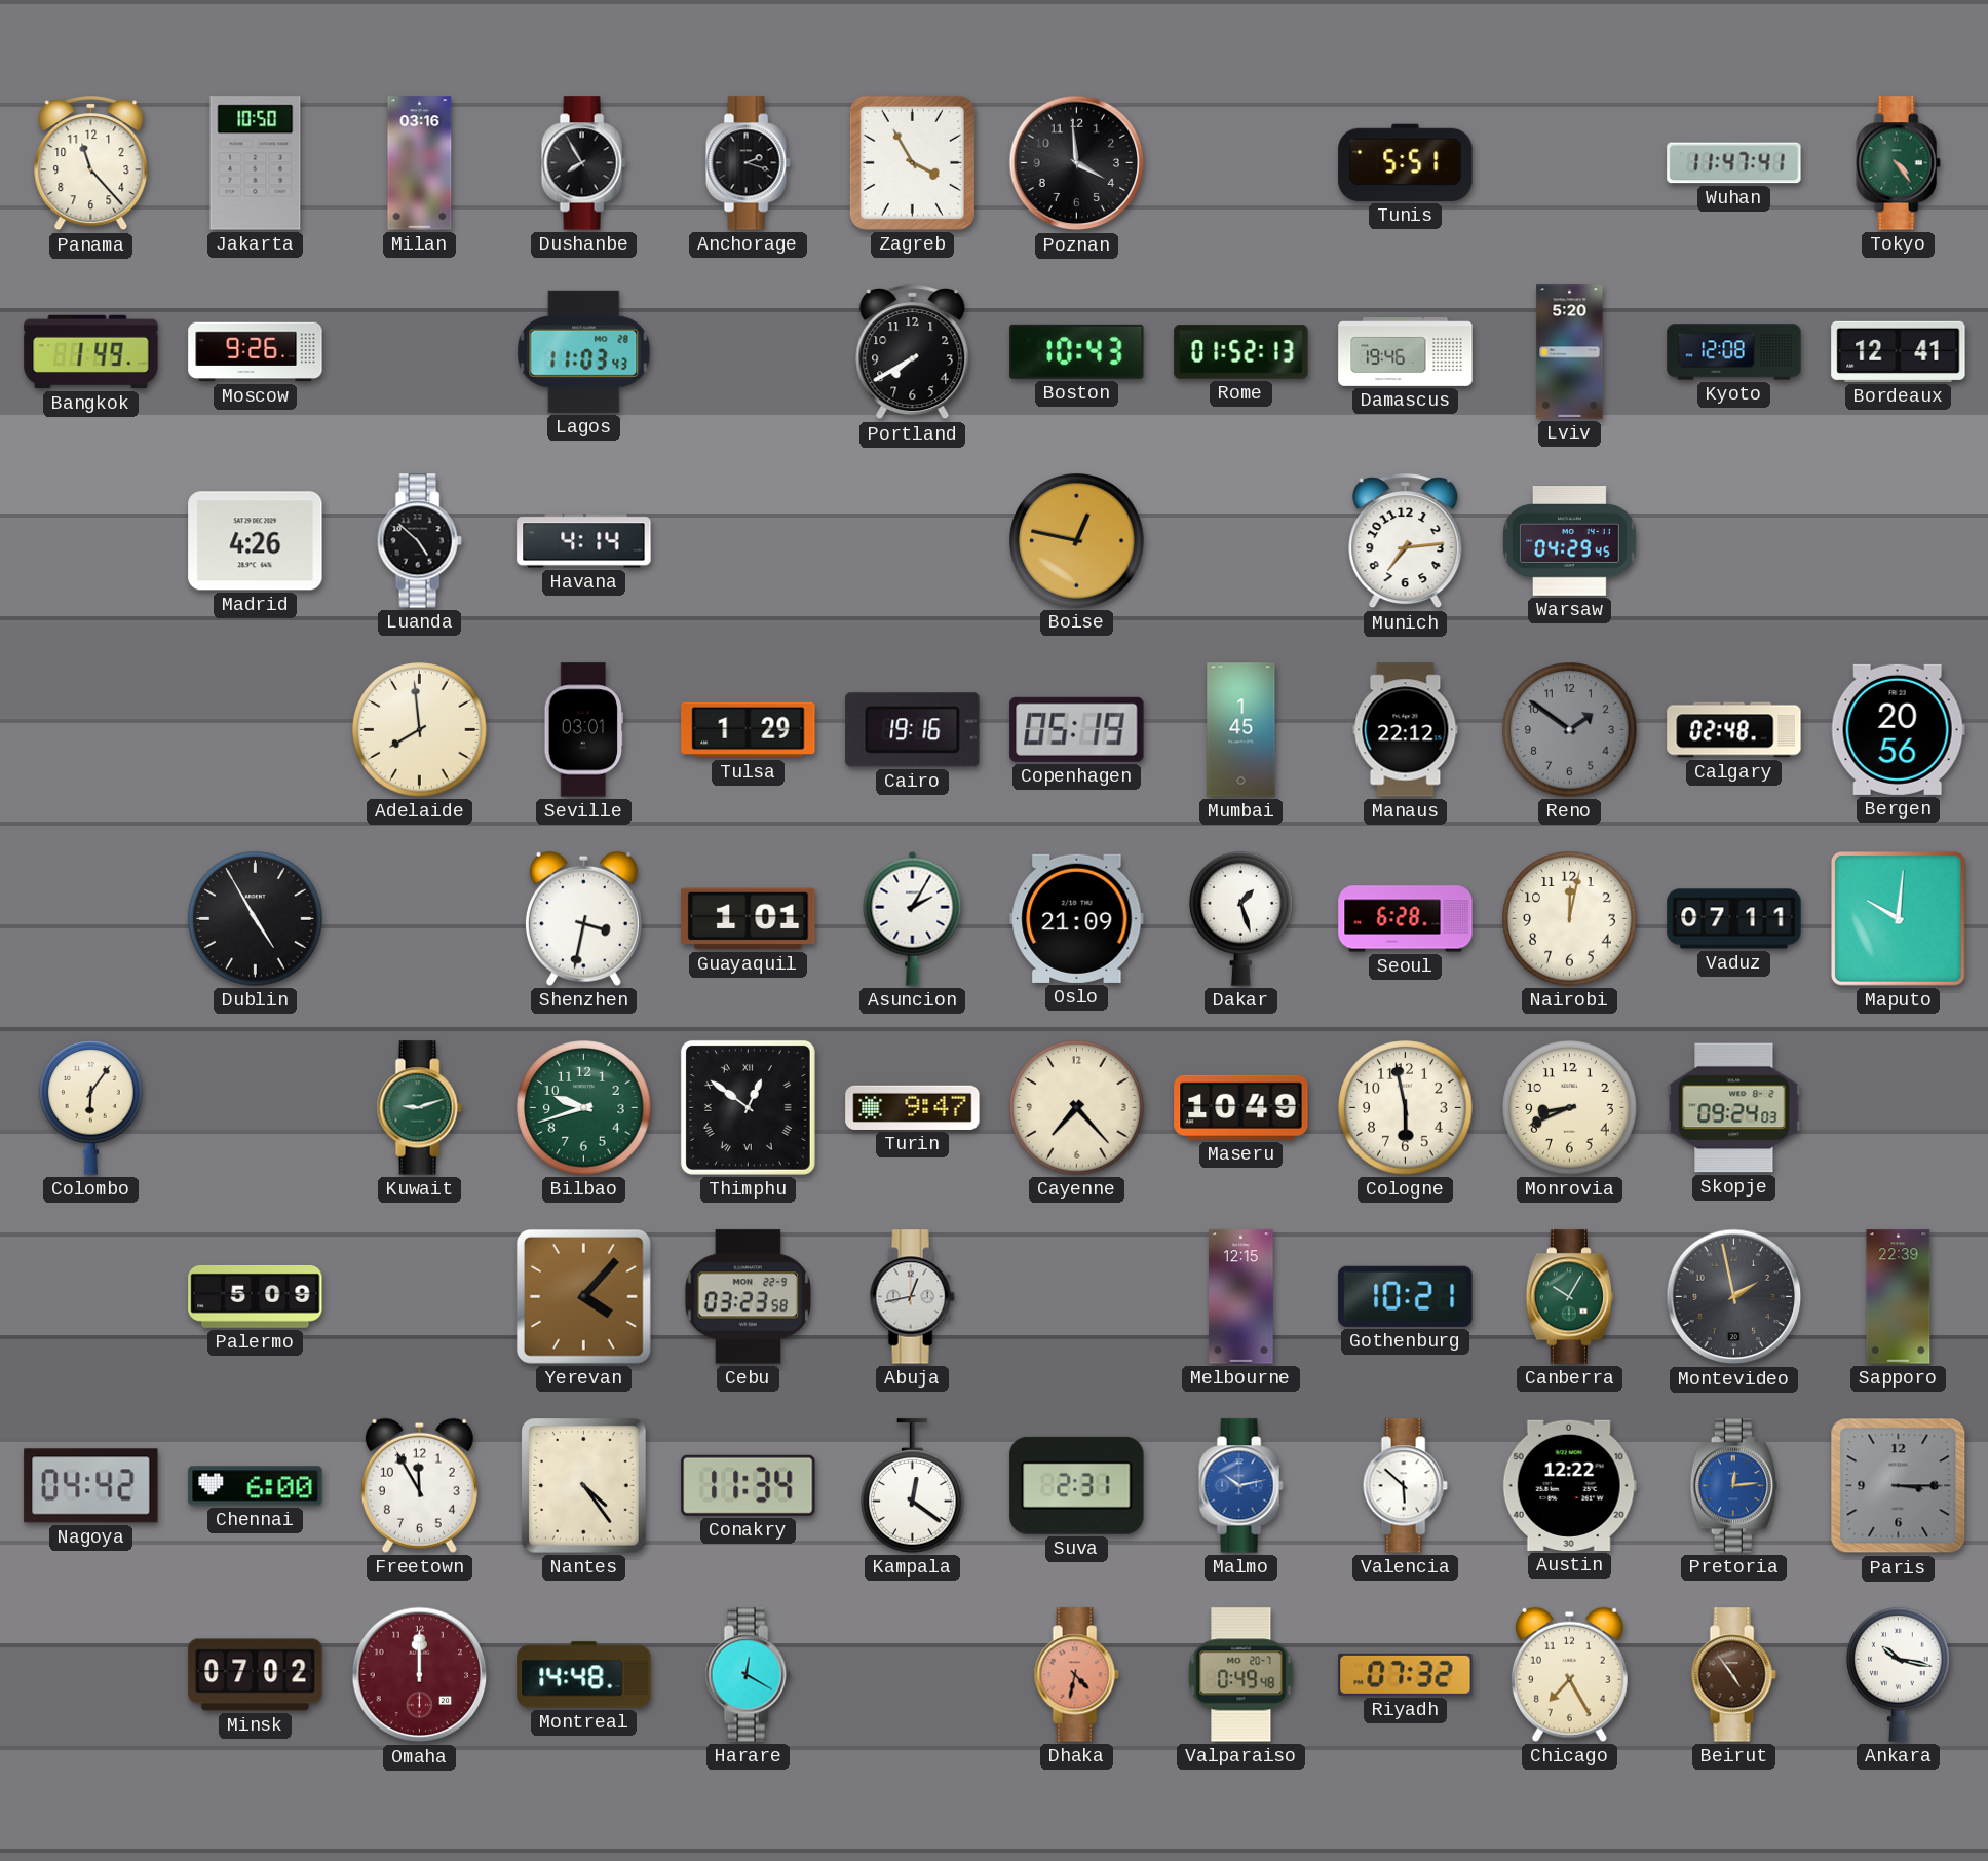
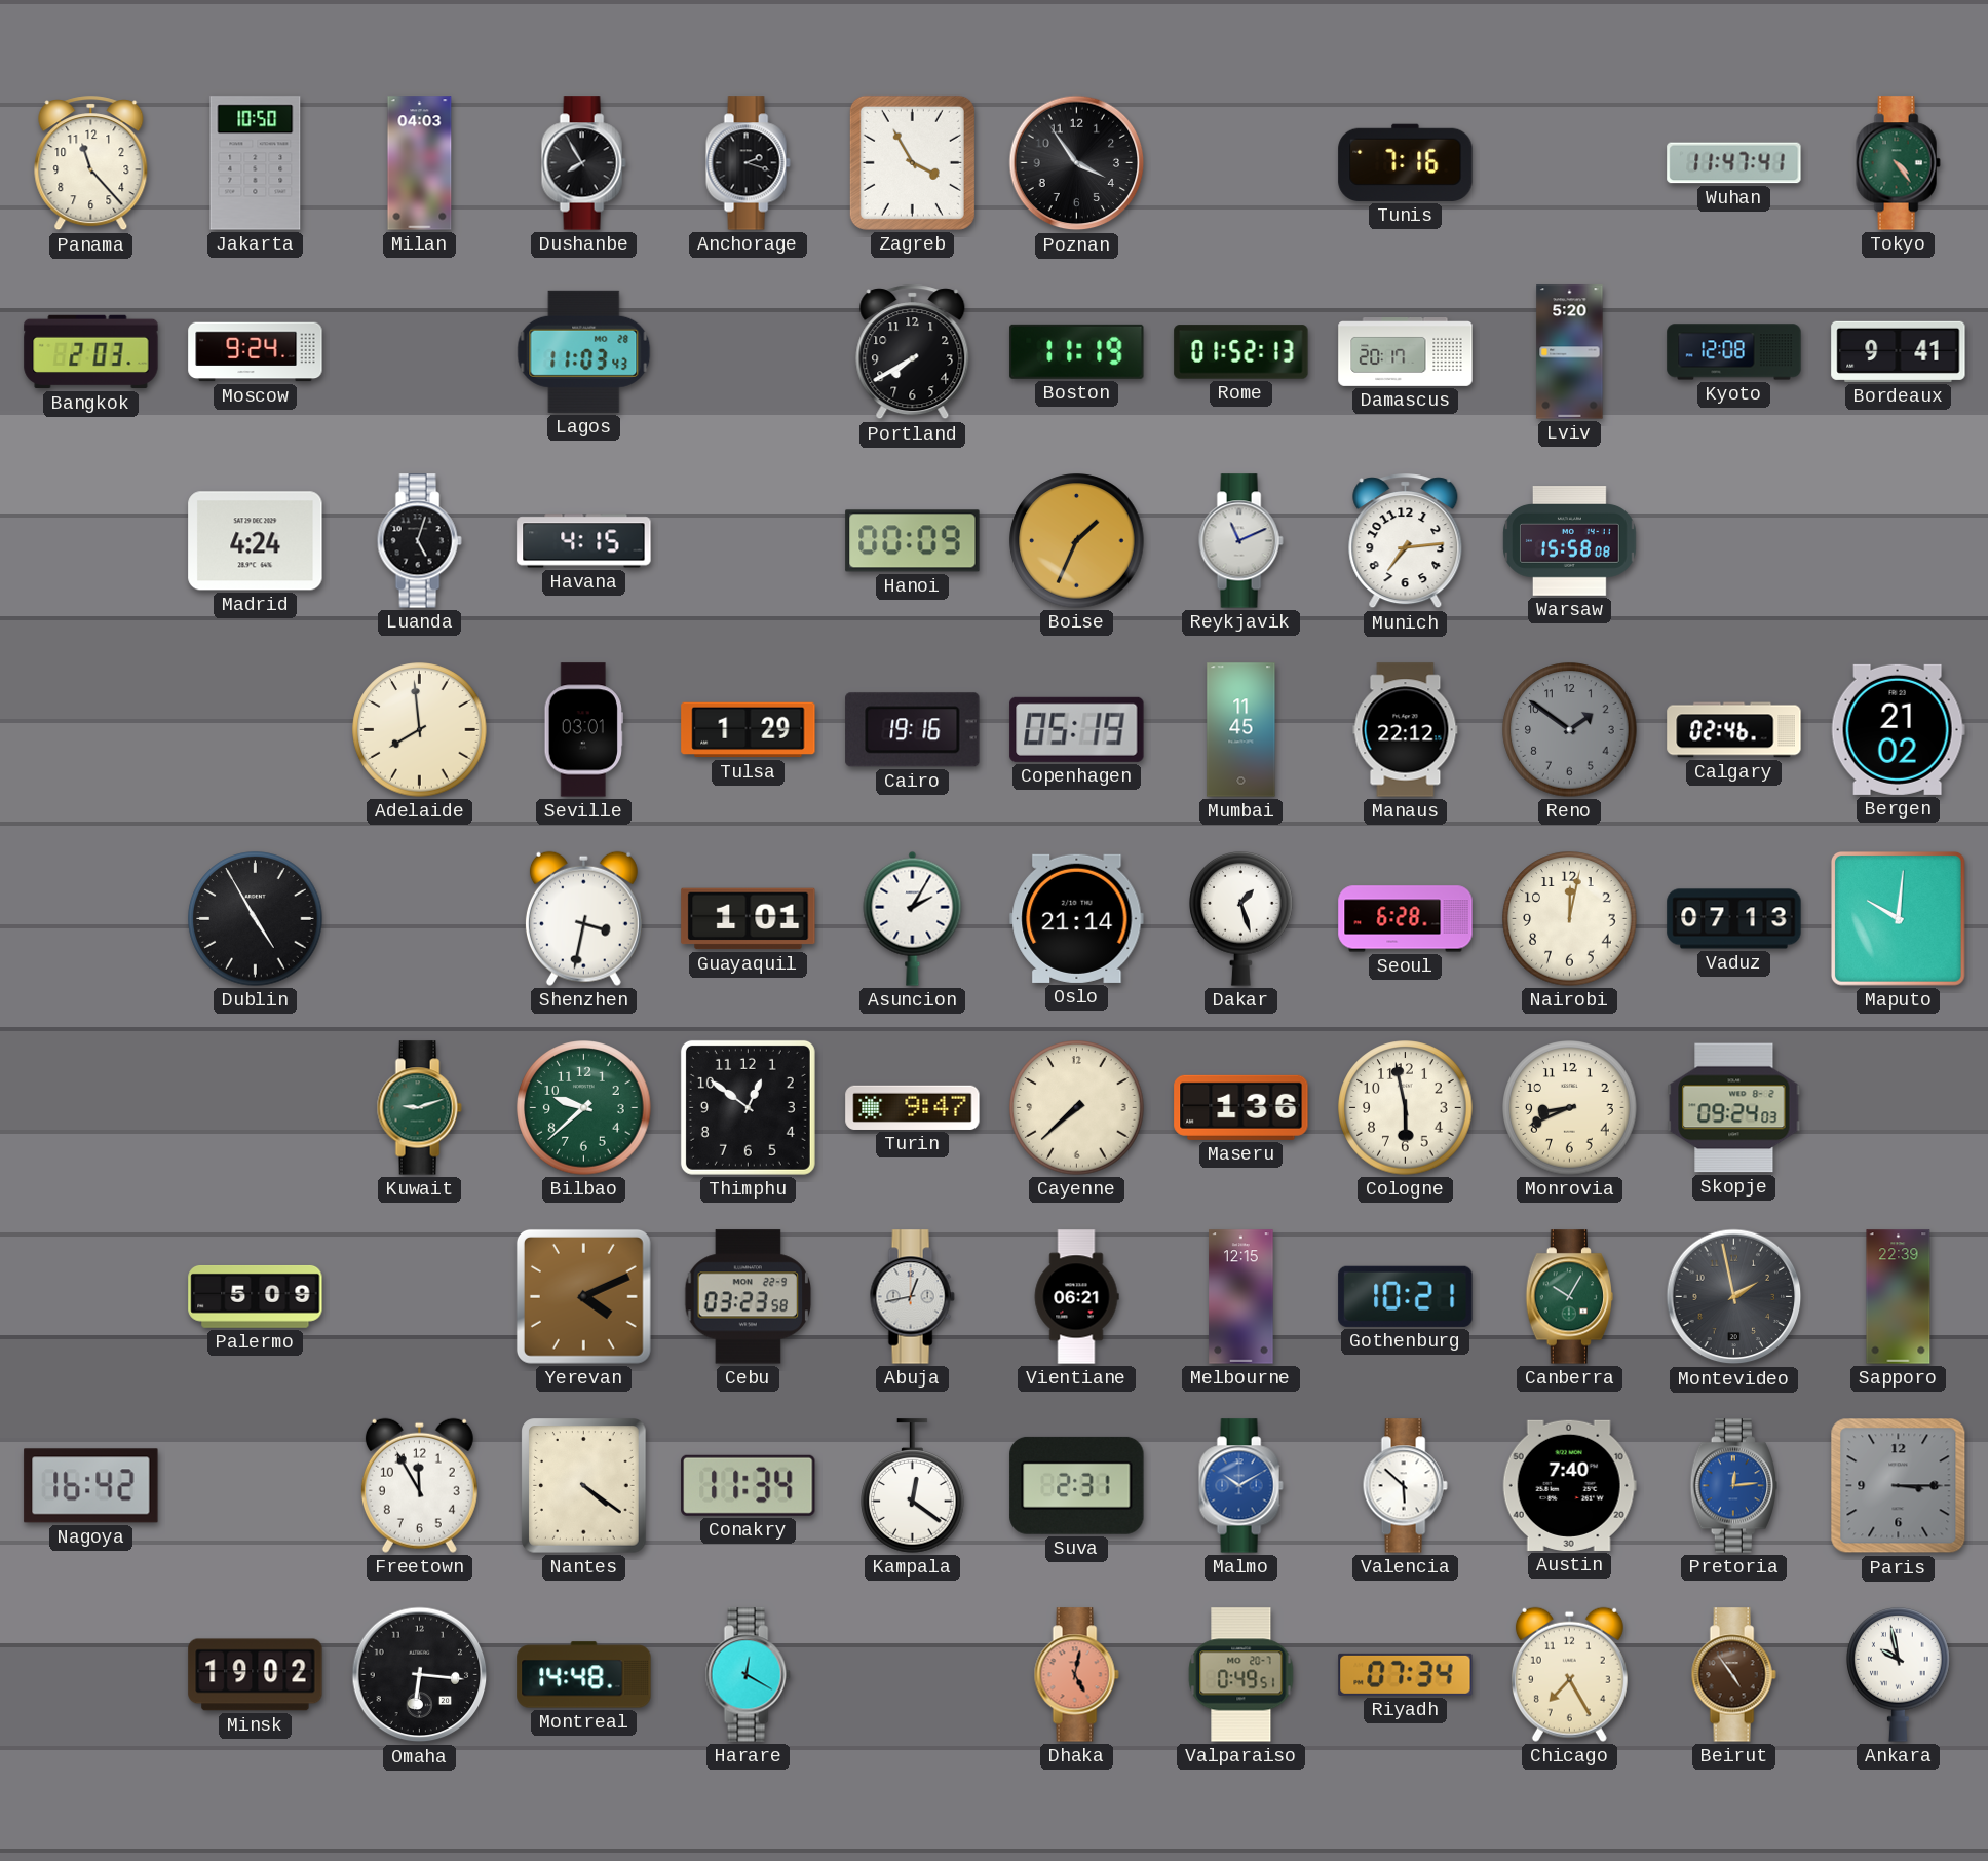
Milan: 03:16 -> 04:03
Poznan: 3:59 -> 3:54
Tunis: 5:51 -> 7:16
Bangkok: 1:49 -> 2:03
Moscow: 9:26 -> 9:24
Boston: 10:43 -> 11:19
Damascus: 19:46 -> 20:17
Bordeaux: 12:41 -> 9:41
Madrid: 4:26 -> 4:24
Luanda: 4:52 -> 5:03
Havana: 4:14 -> 4:15
Hanoi: none -> 00:09
Boise: 12:47 -> 1:34
Reykjavik: none -> 11:11
Warsaw: 04:29 -> 15:58
Mumbai: 1:45 -> 11:45
Calgary: 02:48 -> 02:46
Bergen: 20:56 -> 21:02
Oslo: 21:09 -> 21:14
Vaduz: 07:11 -> 07:13
Colombo: 6:06 -> none
Bilbao: 9:42 -> 9:38
Thimphu numerals: Roman -> Arabic
Cayenne: 7:23 -> 7:38
Maseru: 10:49 -> 1:36
Yerevan: 4:07 -> 4:11
Vientiane: none -> 06:21
Nagoya: 04:42 -> 16:42
Chennai: 6:00 -> none
Nantes: 4:24 -> 4:21
Malmo: 10:13 -> 10:10
Austin: 12:22 -> 7:40
Minsk: 07:02 -> 19:02
Omaha: 12:00 -> 6:16
Omaha dial: burgundy -> black
Dhaka: 4:32 -> 5:02
Valparaiso: 0:49:48 -> 0:49:51
Riyadh: 07:32 -> 07:34
Ankara: 10:17 -> 9:58
